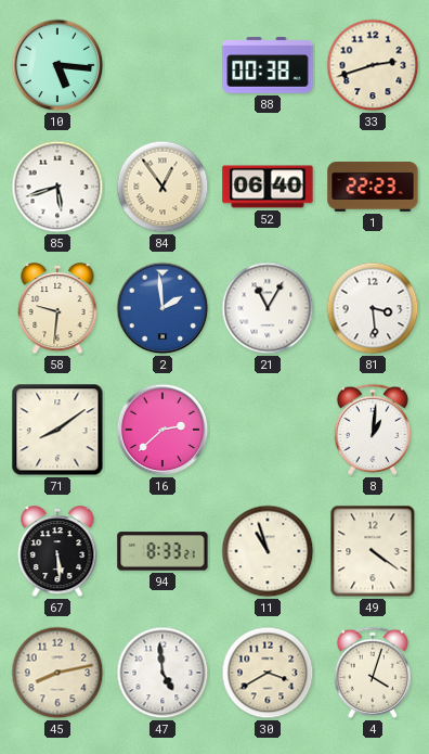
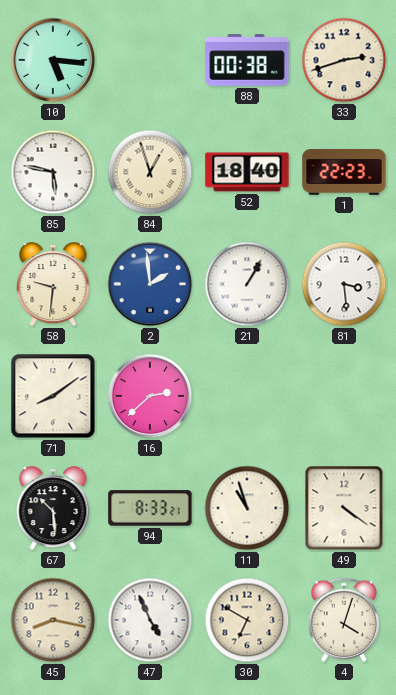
85: 5:42 -> 5:47
84: 12:54 -> 12:57
52: 06:40 -> 18:40
21: 11:05 -> 1:05
8: 1:01 -> none
67: 5:29 -> 10:29
45: 8:13 -> 8:17
47: 4:59 -> 4:56
30: 3:40 -> 6:50
